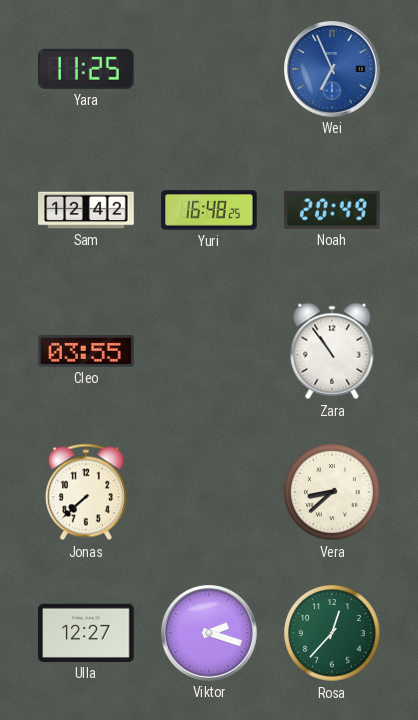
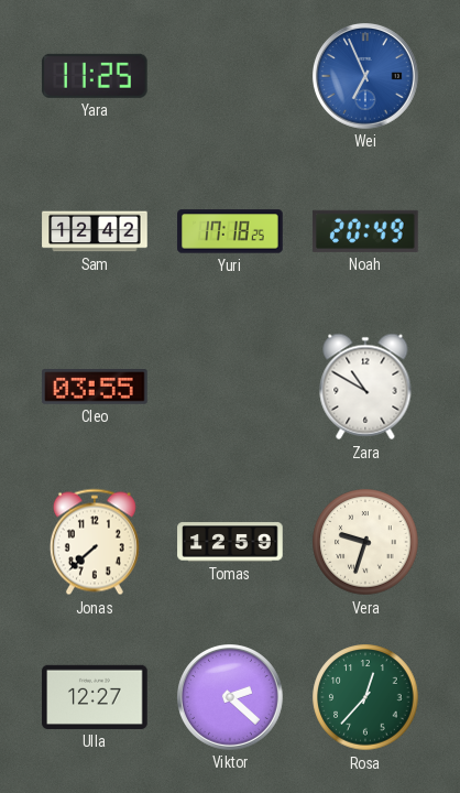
Yuri: 16:48 -> 17:18
Zara: 10:54 -> 10:50
Tomas: none -> 12:59
Vera: 8:38 -> 9:33
Viktor: 2:18 -> 2:22
